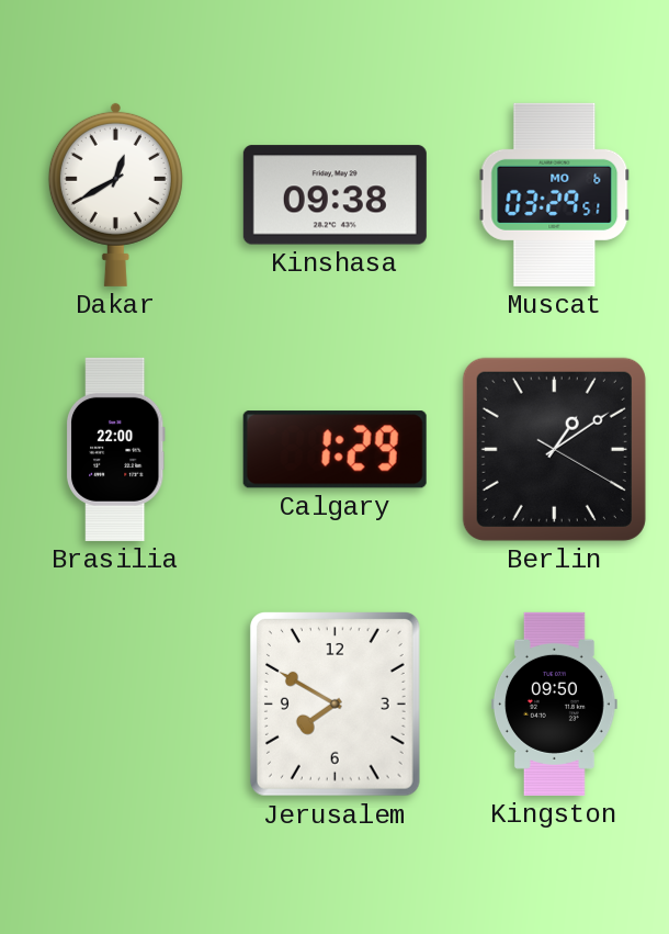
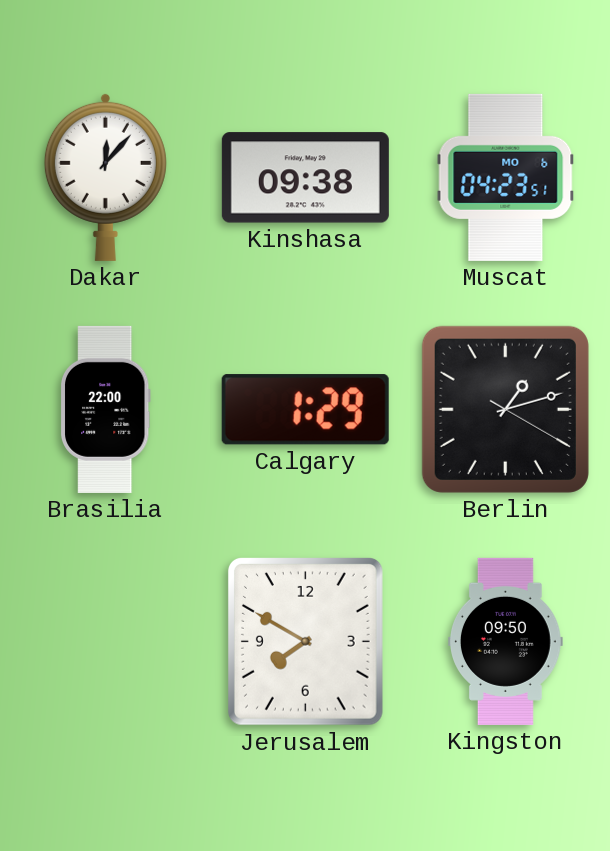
Dakar: 12:40 -> 12:07
Muscat: 03:29 -> 04:23
Berlin: 1:09 -> 1:12
